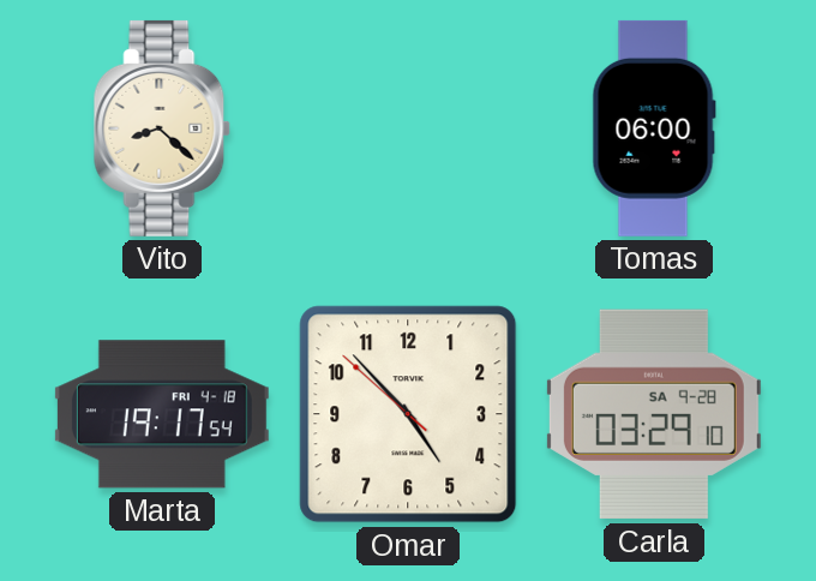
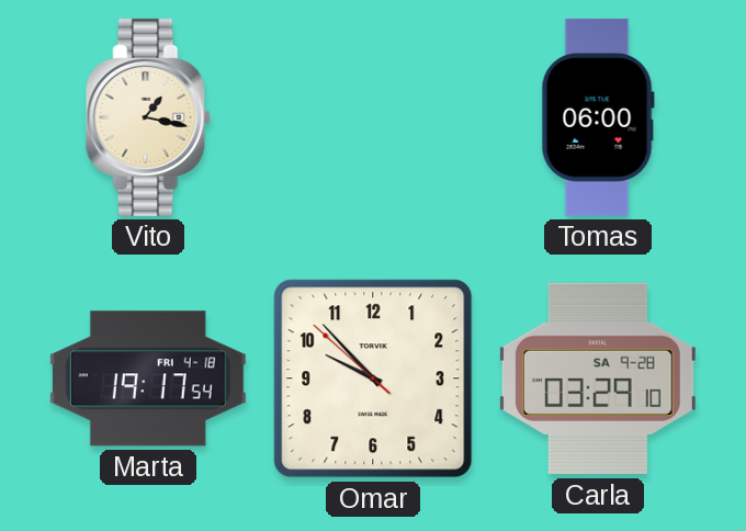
Vito: 8:22 -> 1:17
Omar: 4:52 -> 9:52
